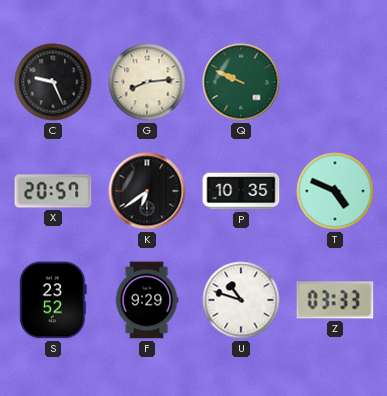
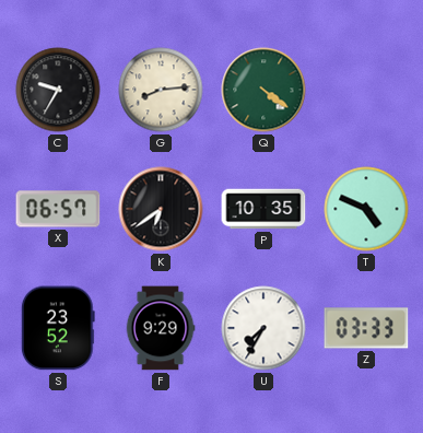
C: 9:26 -> 9:35
Q: 9:49 -> 4:21
X: 20:57 -> 06:57
U: 10:48 -> 7:35
